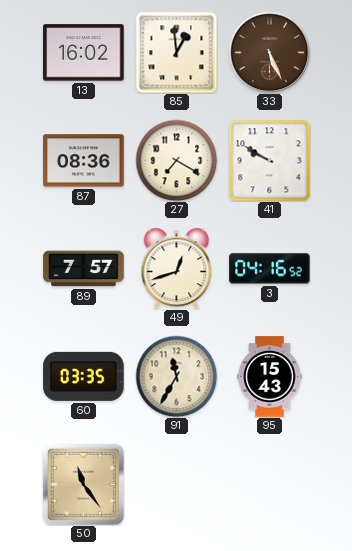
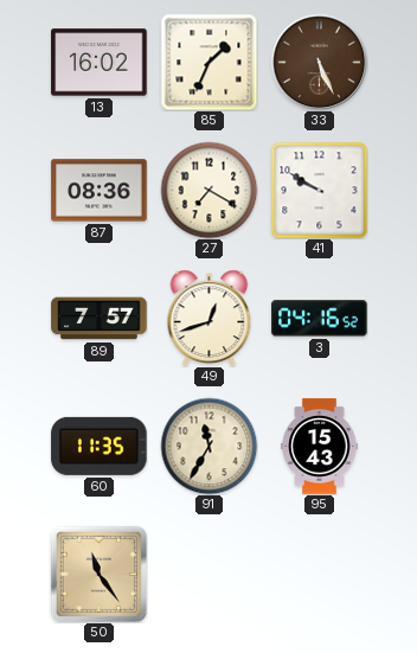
85: 12:59 -> 1:34
60: 03:35 -> 11:35
